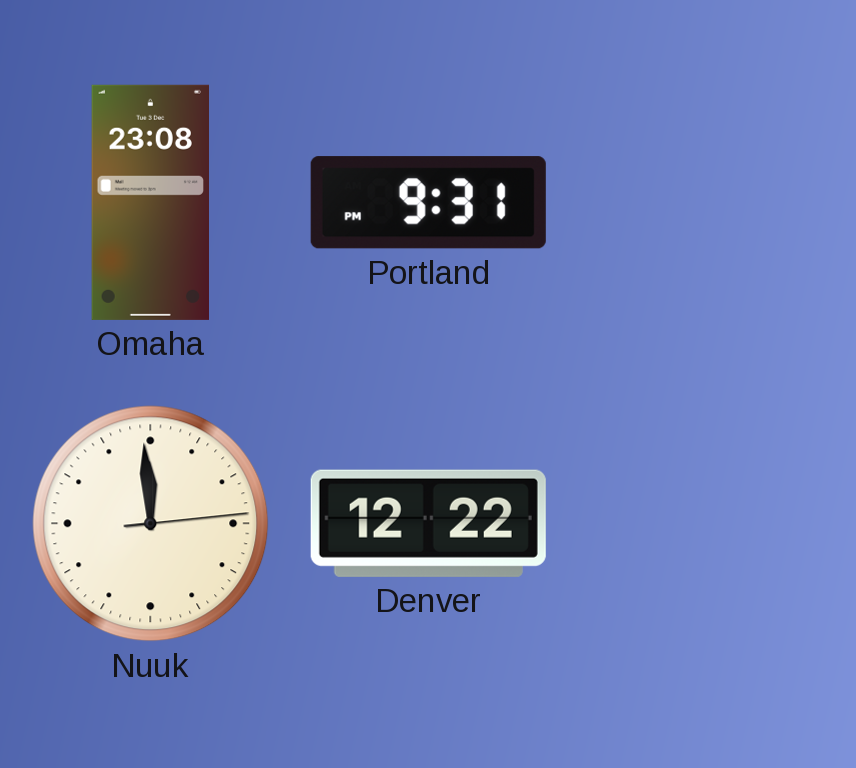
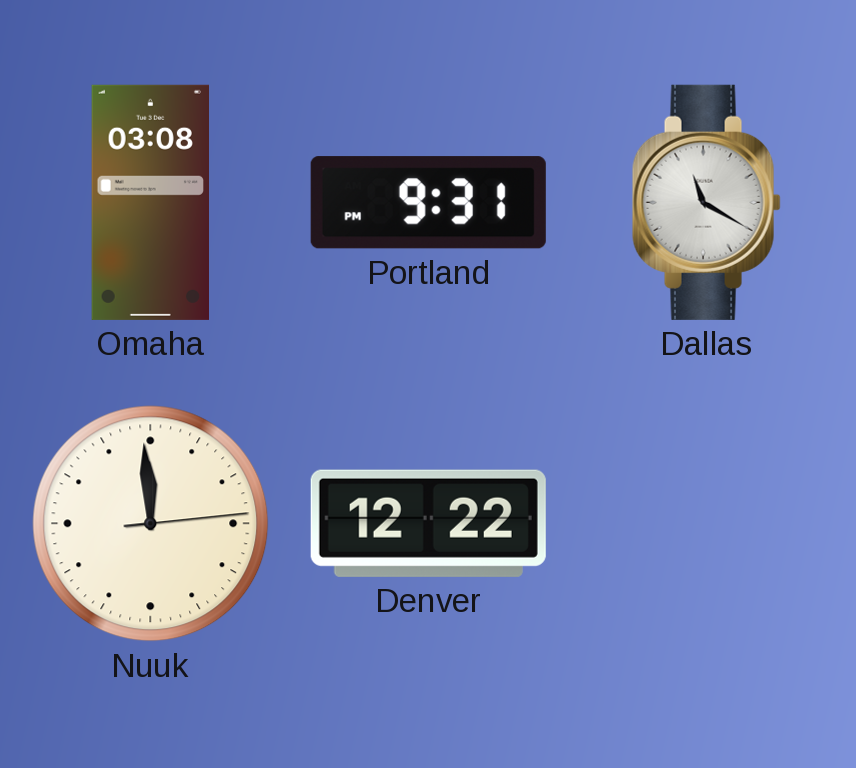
Omaha: 23:08 -> 03:08
Dallas: none -> 11:20
